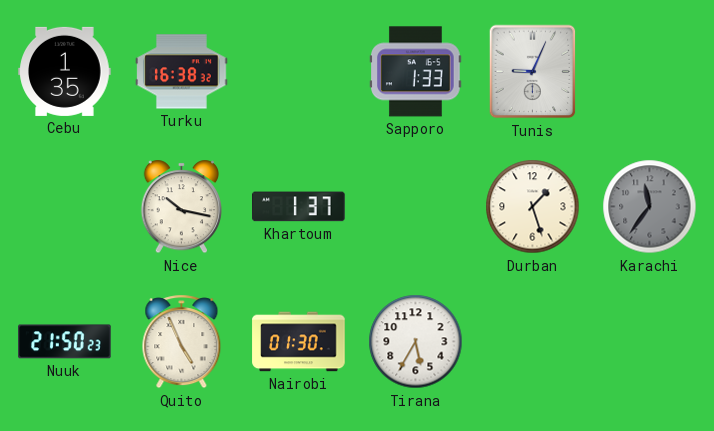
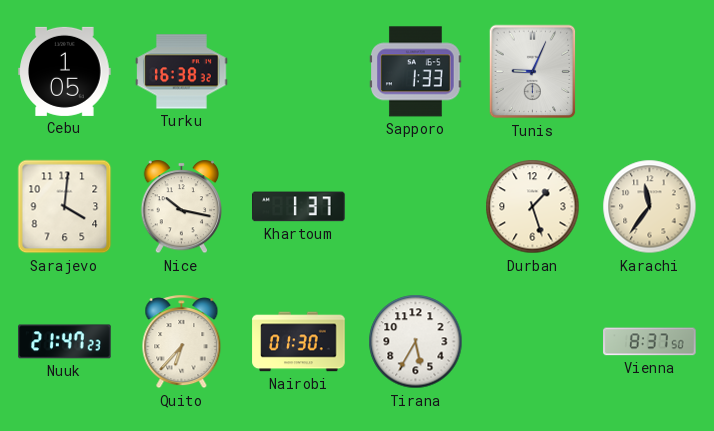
Cebu: 1:35 -> 1:05
Sarajevo: none -> 4:01
Karachi dial: grey -> cream
Nuuk: 21:50 -> 21:47
Quito: 4:56 -> 6:37
Vienna: none -> 8:37
